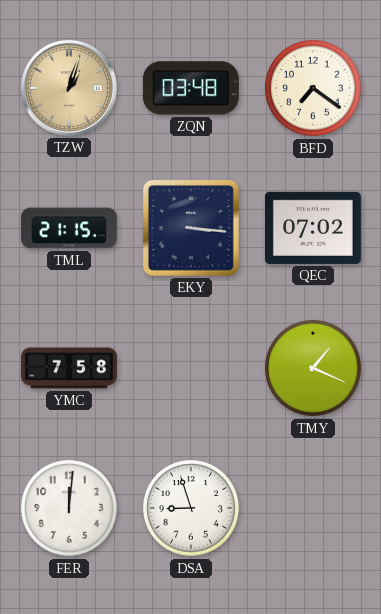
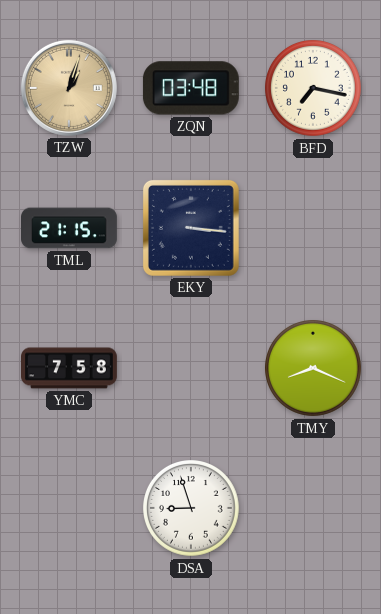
BFD: 7:21 -> 7:17
QEC: 07:02 -> none
TMY: 1:19 -> 8:19
FER: 12:01 -> none
